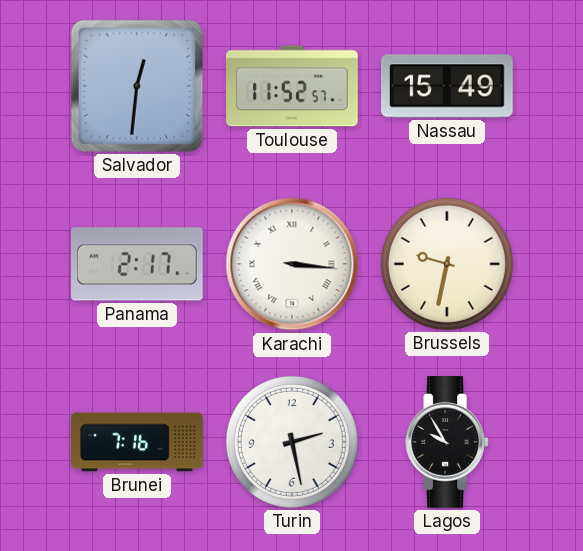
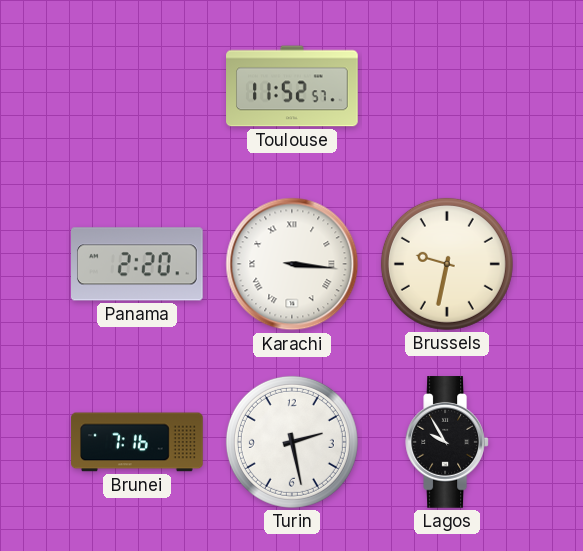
Salvador: 12:31 -> none
Nassau: 15:49 -> none
Panama: 2:17 -> 2:20
